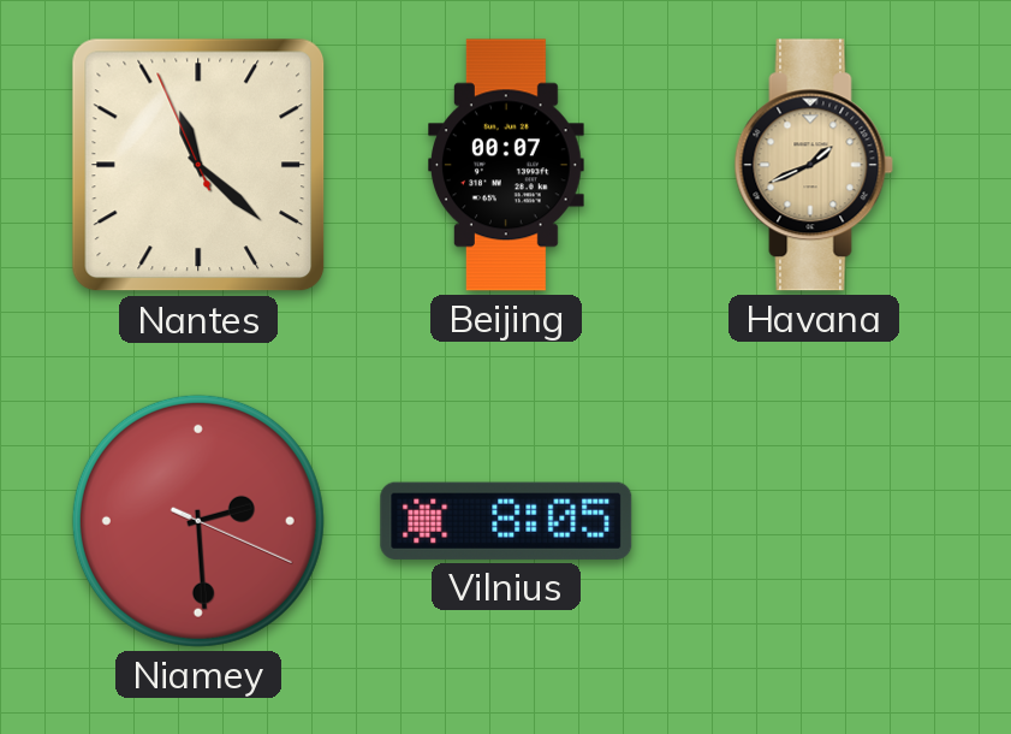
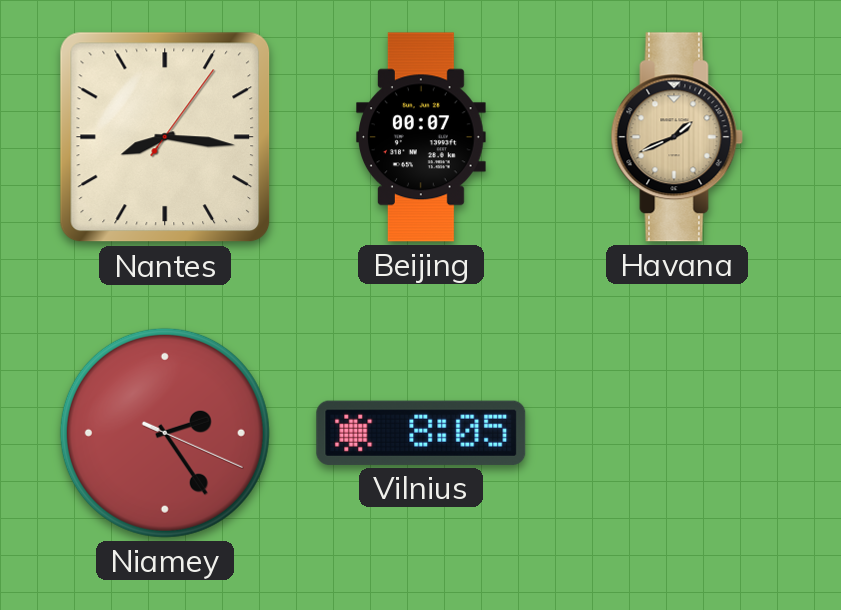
Nantes: 11:21 -> 8:16
Niamey: 2:29 -> 2:24
